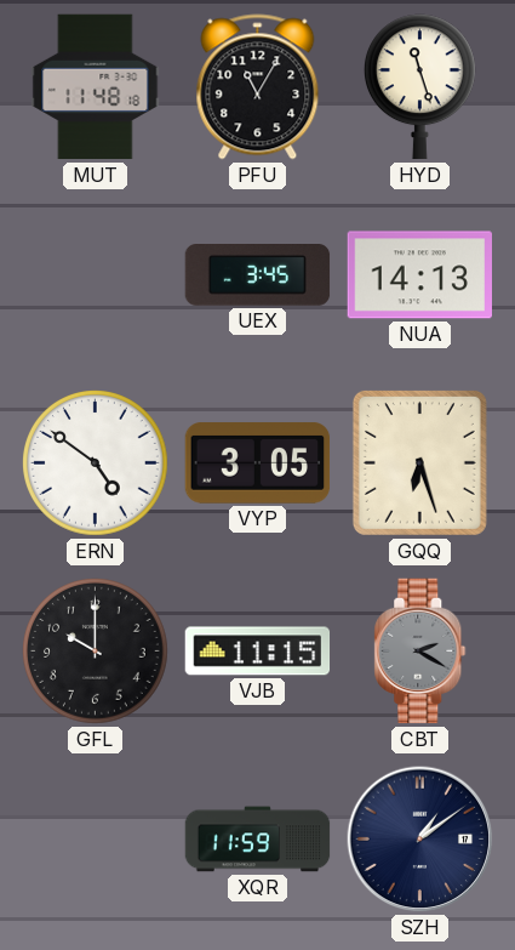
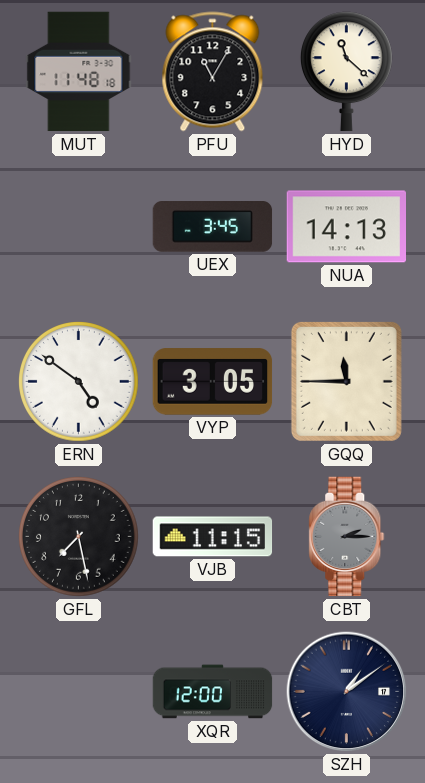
HYD: 11:27 -> 11:22
GQQ: 6:27 -> 11:45
GFL: 10:00 -> 7:28
CBT: 2:20 -> 2:15
XQR: 11:59 -> 12:00
